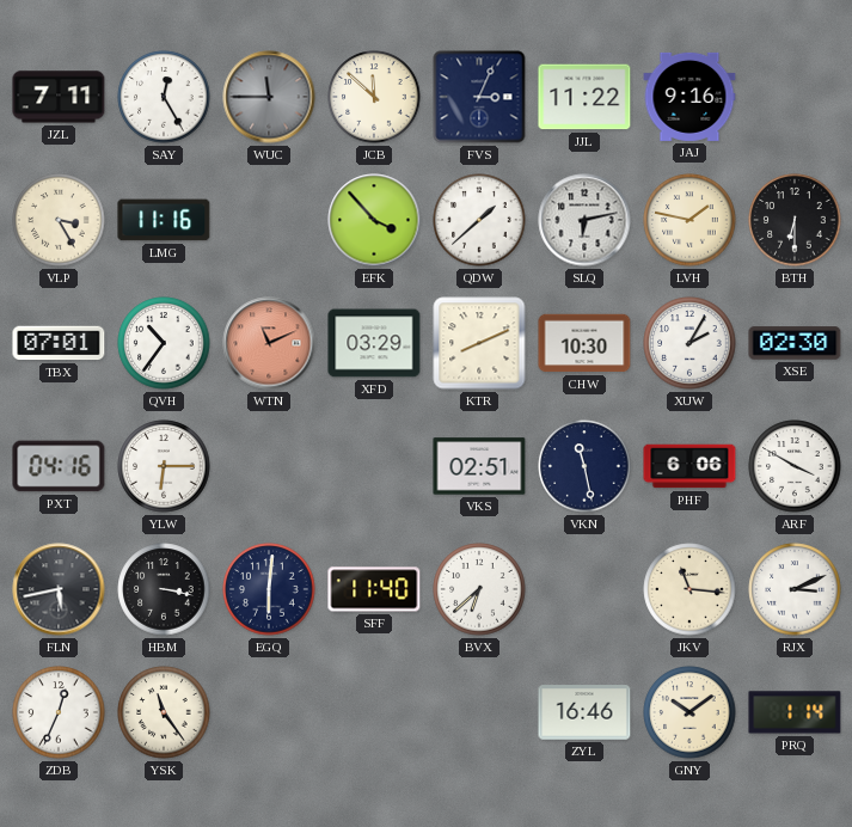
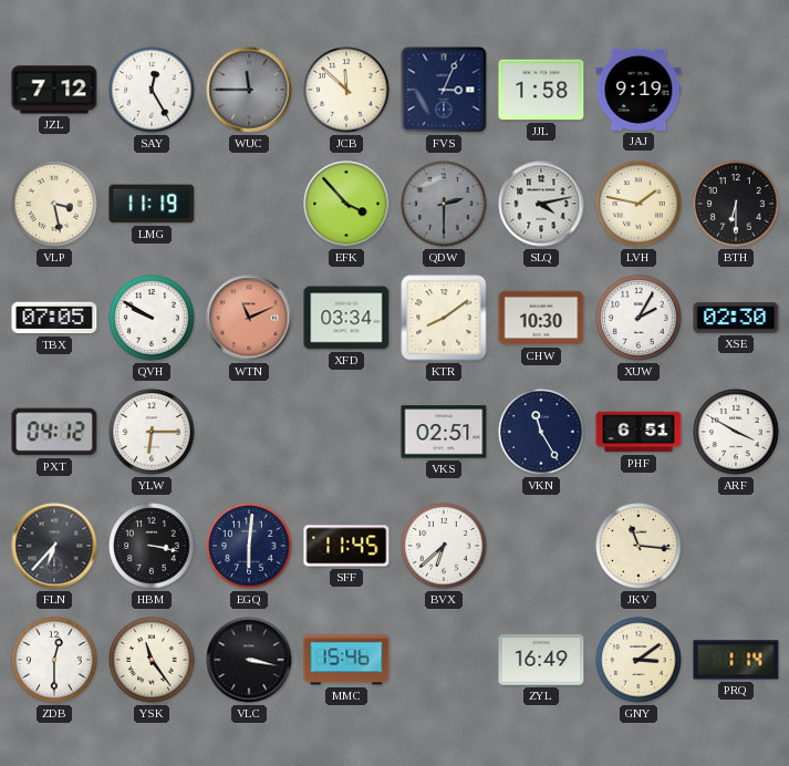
JZL: 7:11 -> 7:12
JJL: 11:22 -> 1:58
JAJ: 9:16 -> 9:19
VLP: 3:25 -> 3:28
LMG: 11:16 -> 11:19
QDW: 1:38 -> 2:30
QDW dial: white -> grey
SLQ: 6:13 -> 4:13
TBX: 07:01 -> 07:05
QVH: 10:36 -> 9:50
XFD: 03:29 -> 03:34
KTR: 8:11 -> 8:09
PXT: 04:16 -> 04:12
VKN: 11:28 -> 11:25
PHF: 6:06 -> 6:51
FLN: 5:43 -> 6:37
SFF: 11:40 -> 11:45
RJX: 3:11 -> none
ZDB: 12:34 -> 12:30
VLC: none -> 3:17
MMC: none -> 15:46
ZYL: 16:46 -> 16:49
GNY: 10:09 -> 3:09
